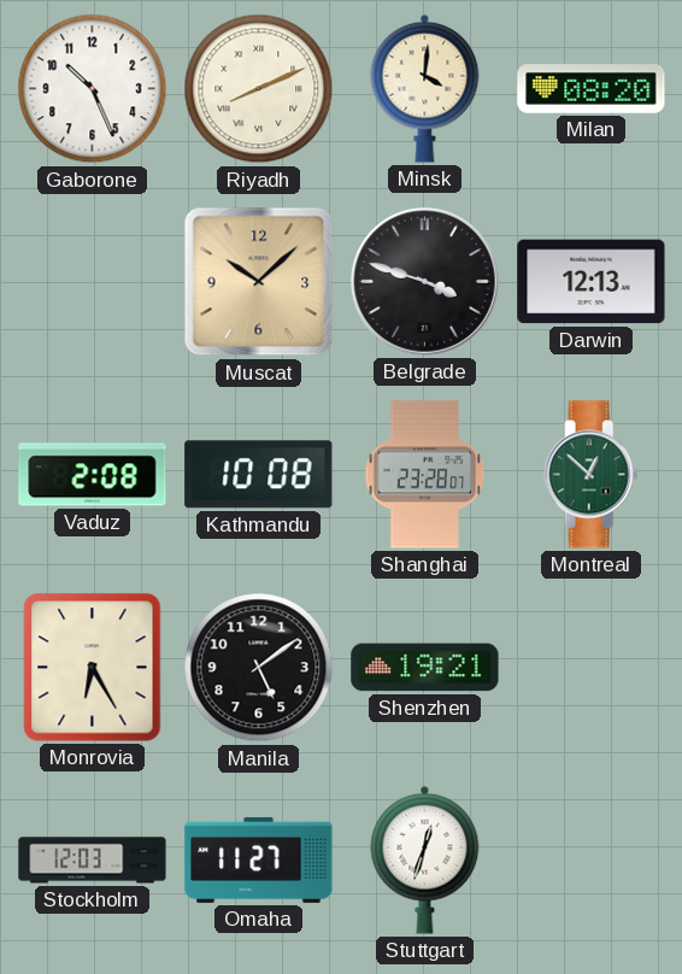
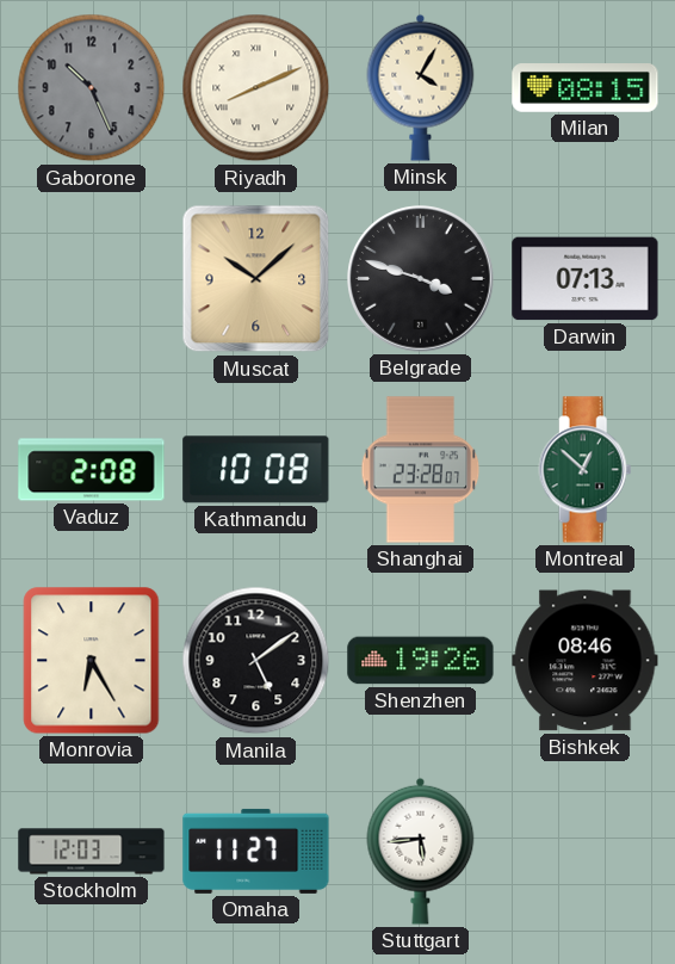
Gaborone dial: white -> grey
Minsk: 4:01 -> 4:05
Milan: 08:20 -> 08:15
Darwin: 12:13 -> 07:13
Shenzhen: 19:21 -> 19:26
Bishkek: none -> 08:46
Stuttgart: 12:33 -> 5:44
